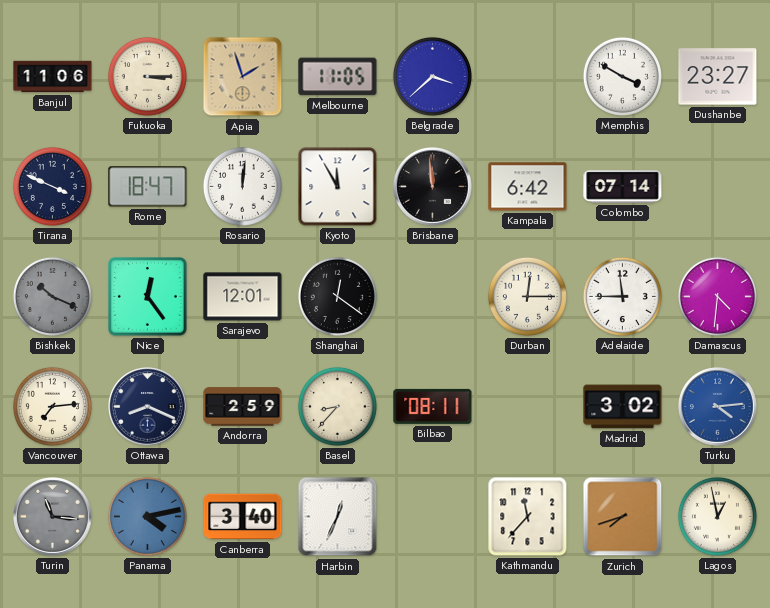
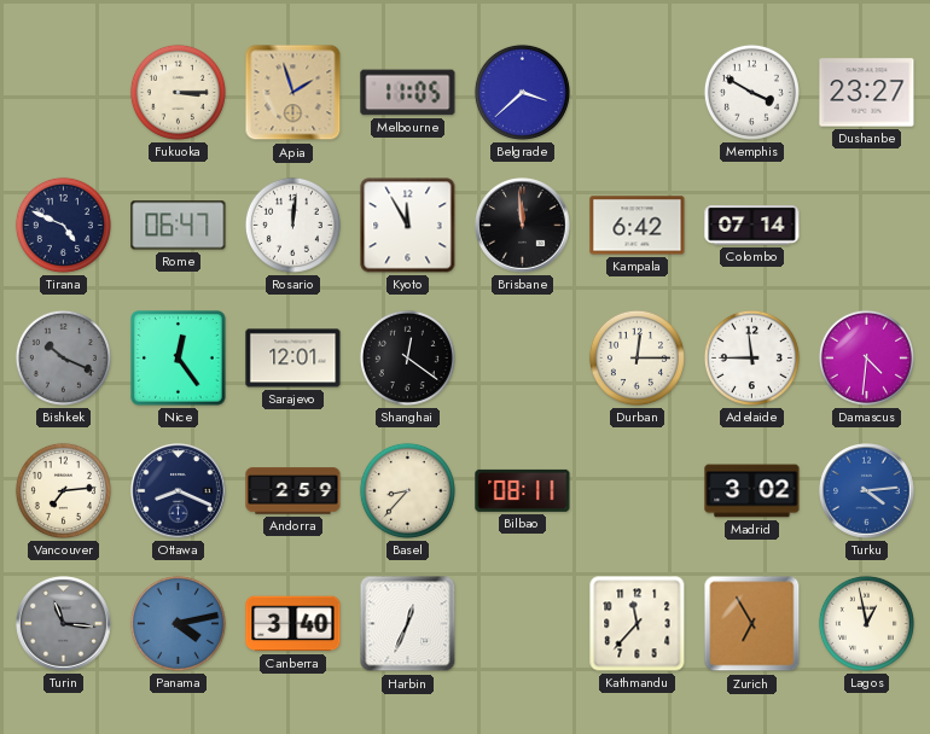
Banjul: 11:06 -> none
Tirana: 3:49 -> 4:49
Rome: 18:47 -> 06:47
Zurich: 7:42 -> 6:55
